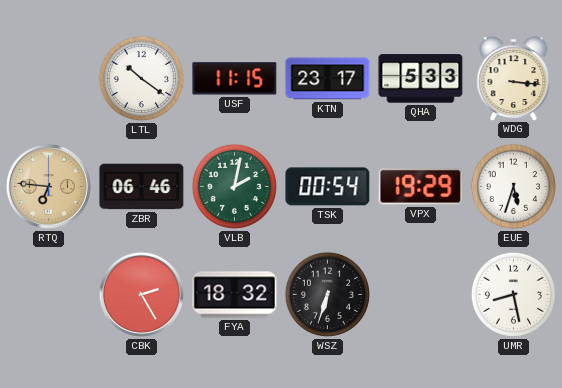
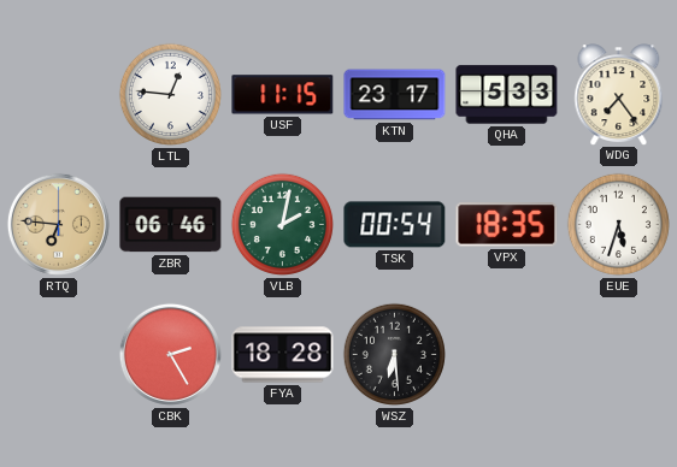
LTL: 10:21 -> 12:46
WDG: 3:16 -> 7:24
VPX: 19:29 -> 18:35
FYA: 18:32 -> 18:28
WSZ: 6:33 -> 6:29
UMR: 8:28 -> none
